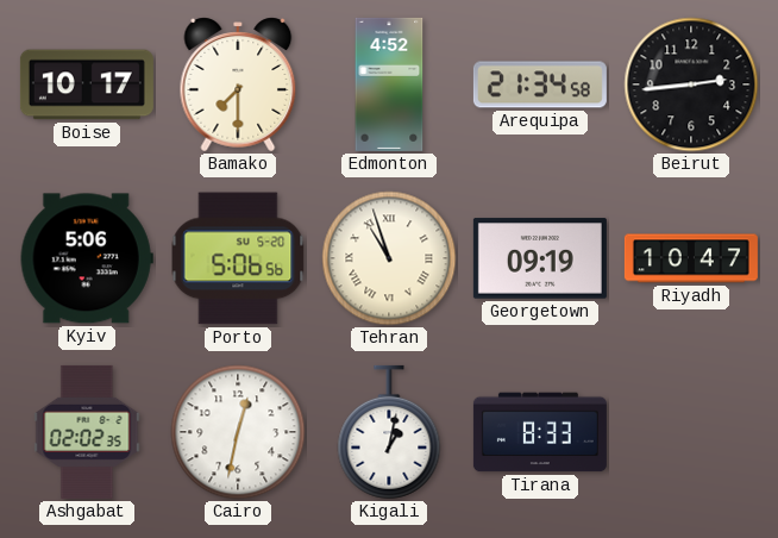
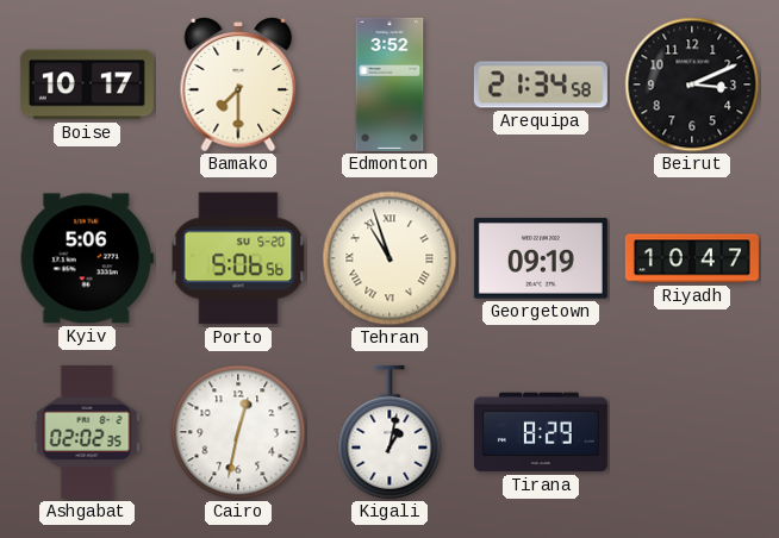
Edmonton: 4:52 -> 3:52
Beirut: 2:44 -> 3:11
Tirana: 8:33 -> 8:29
